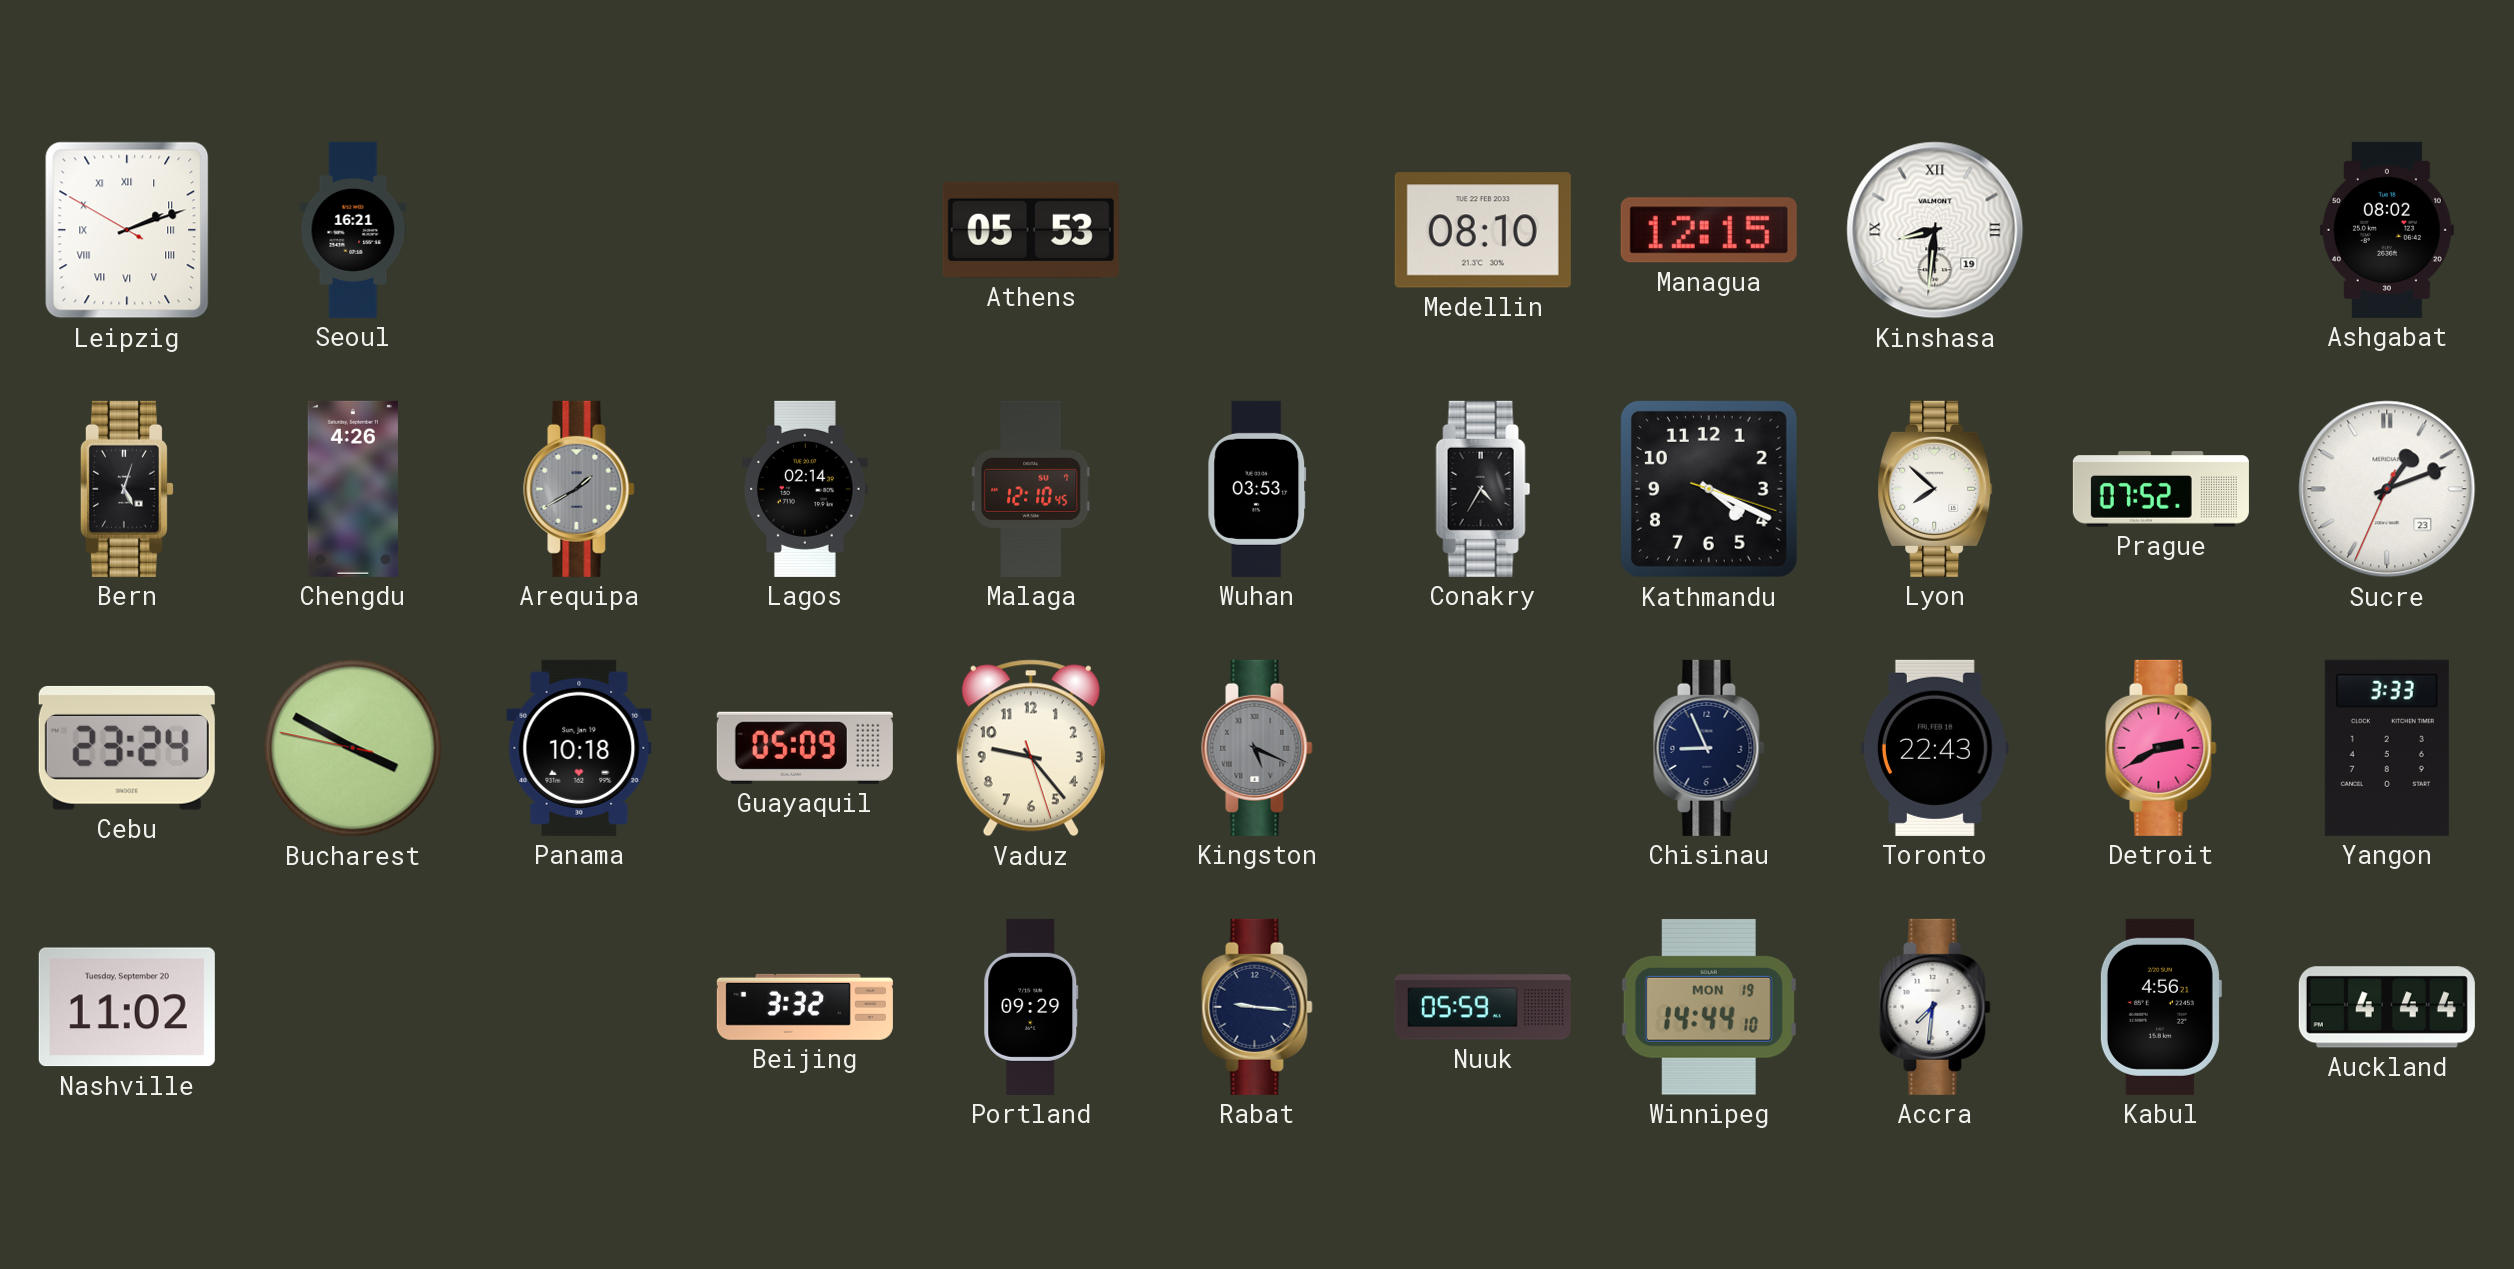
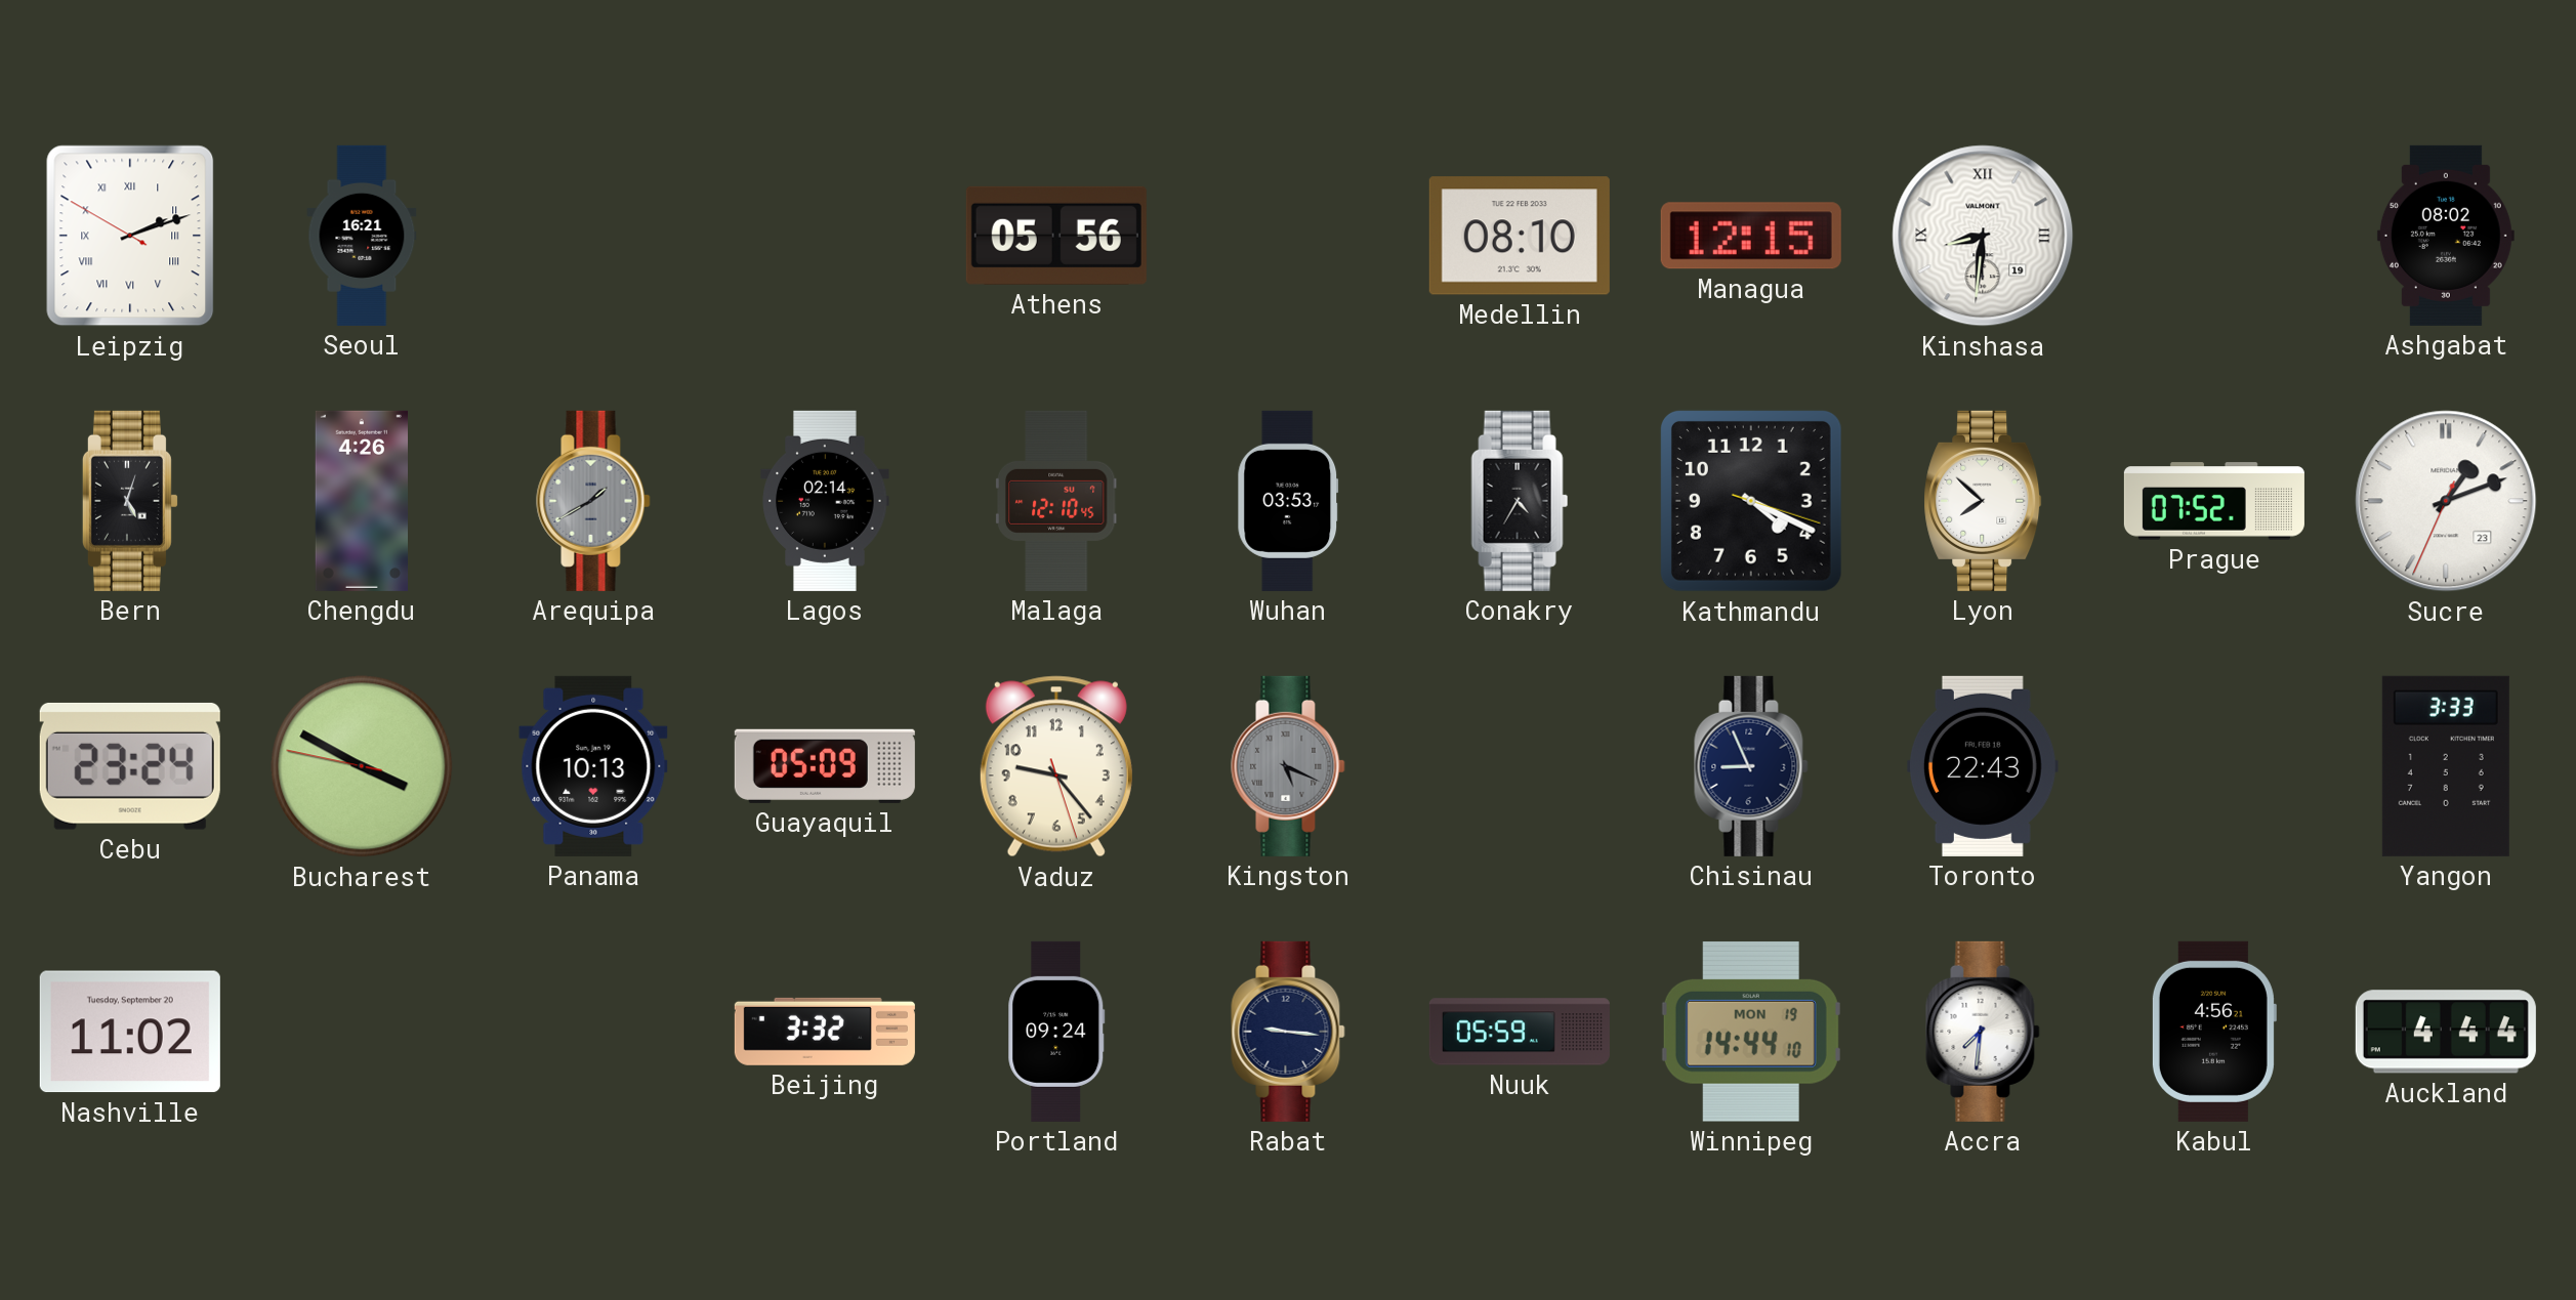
Athens: 05:53 -> 05:56
Panama: 10:18 -> 10:13
Detroit: 2:40 -> none
Portland: 09:29 -> 09:24
